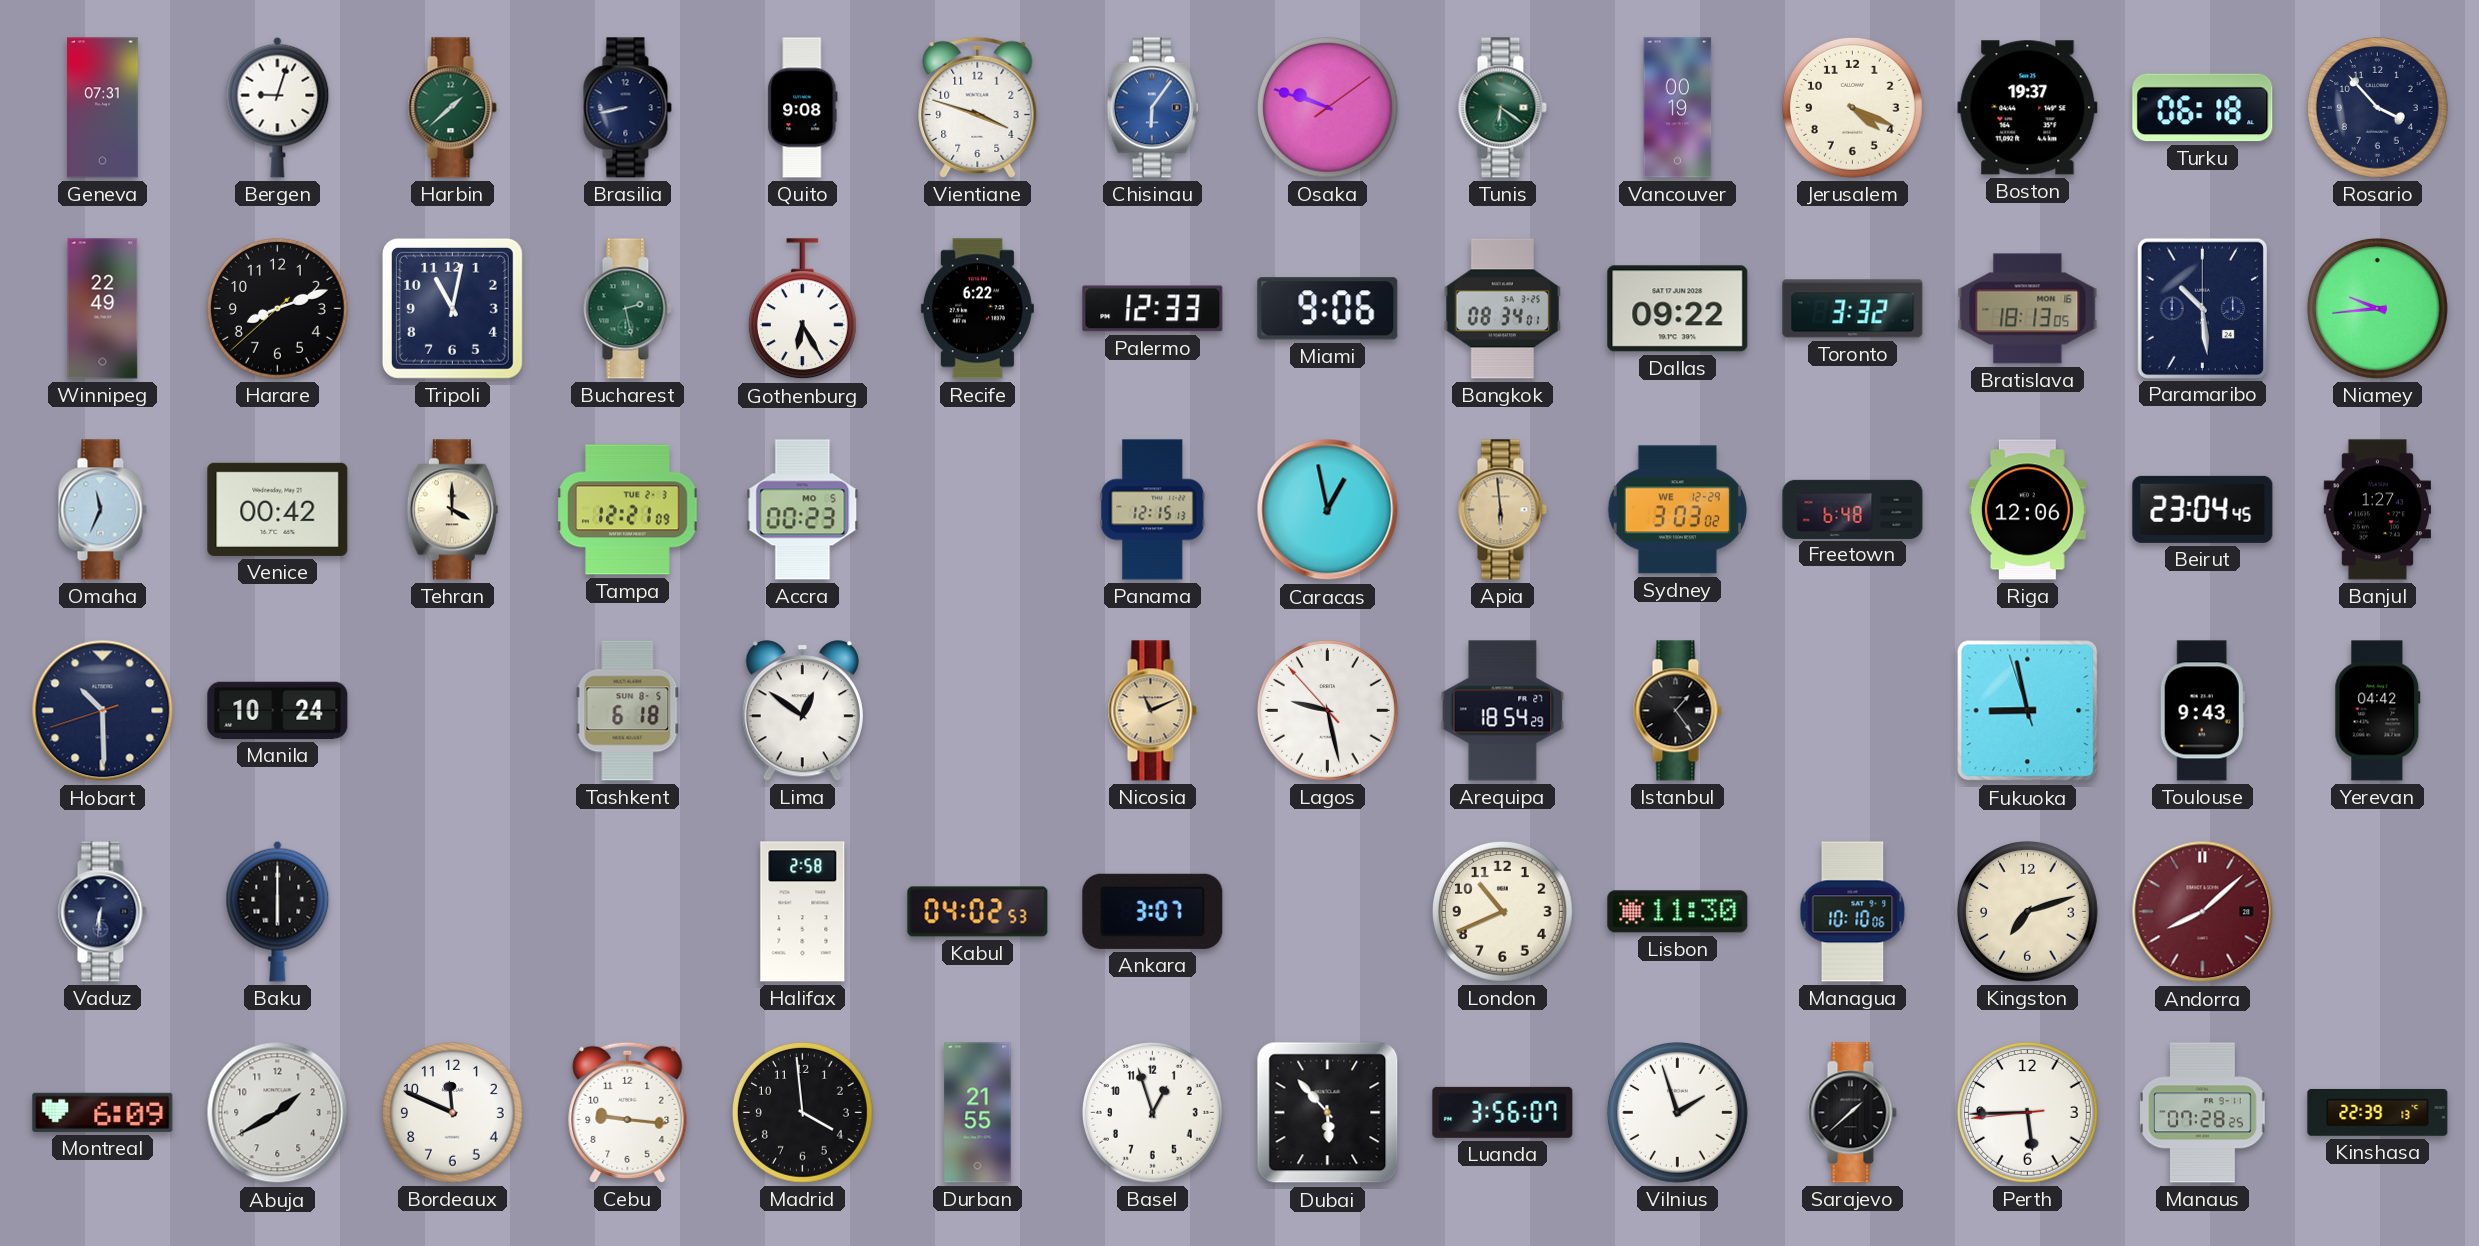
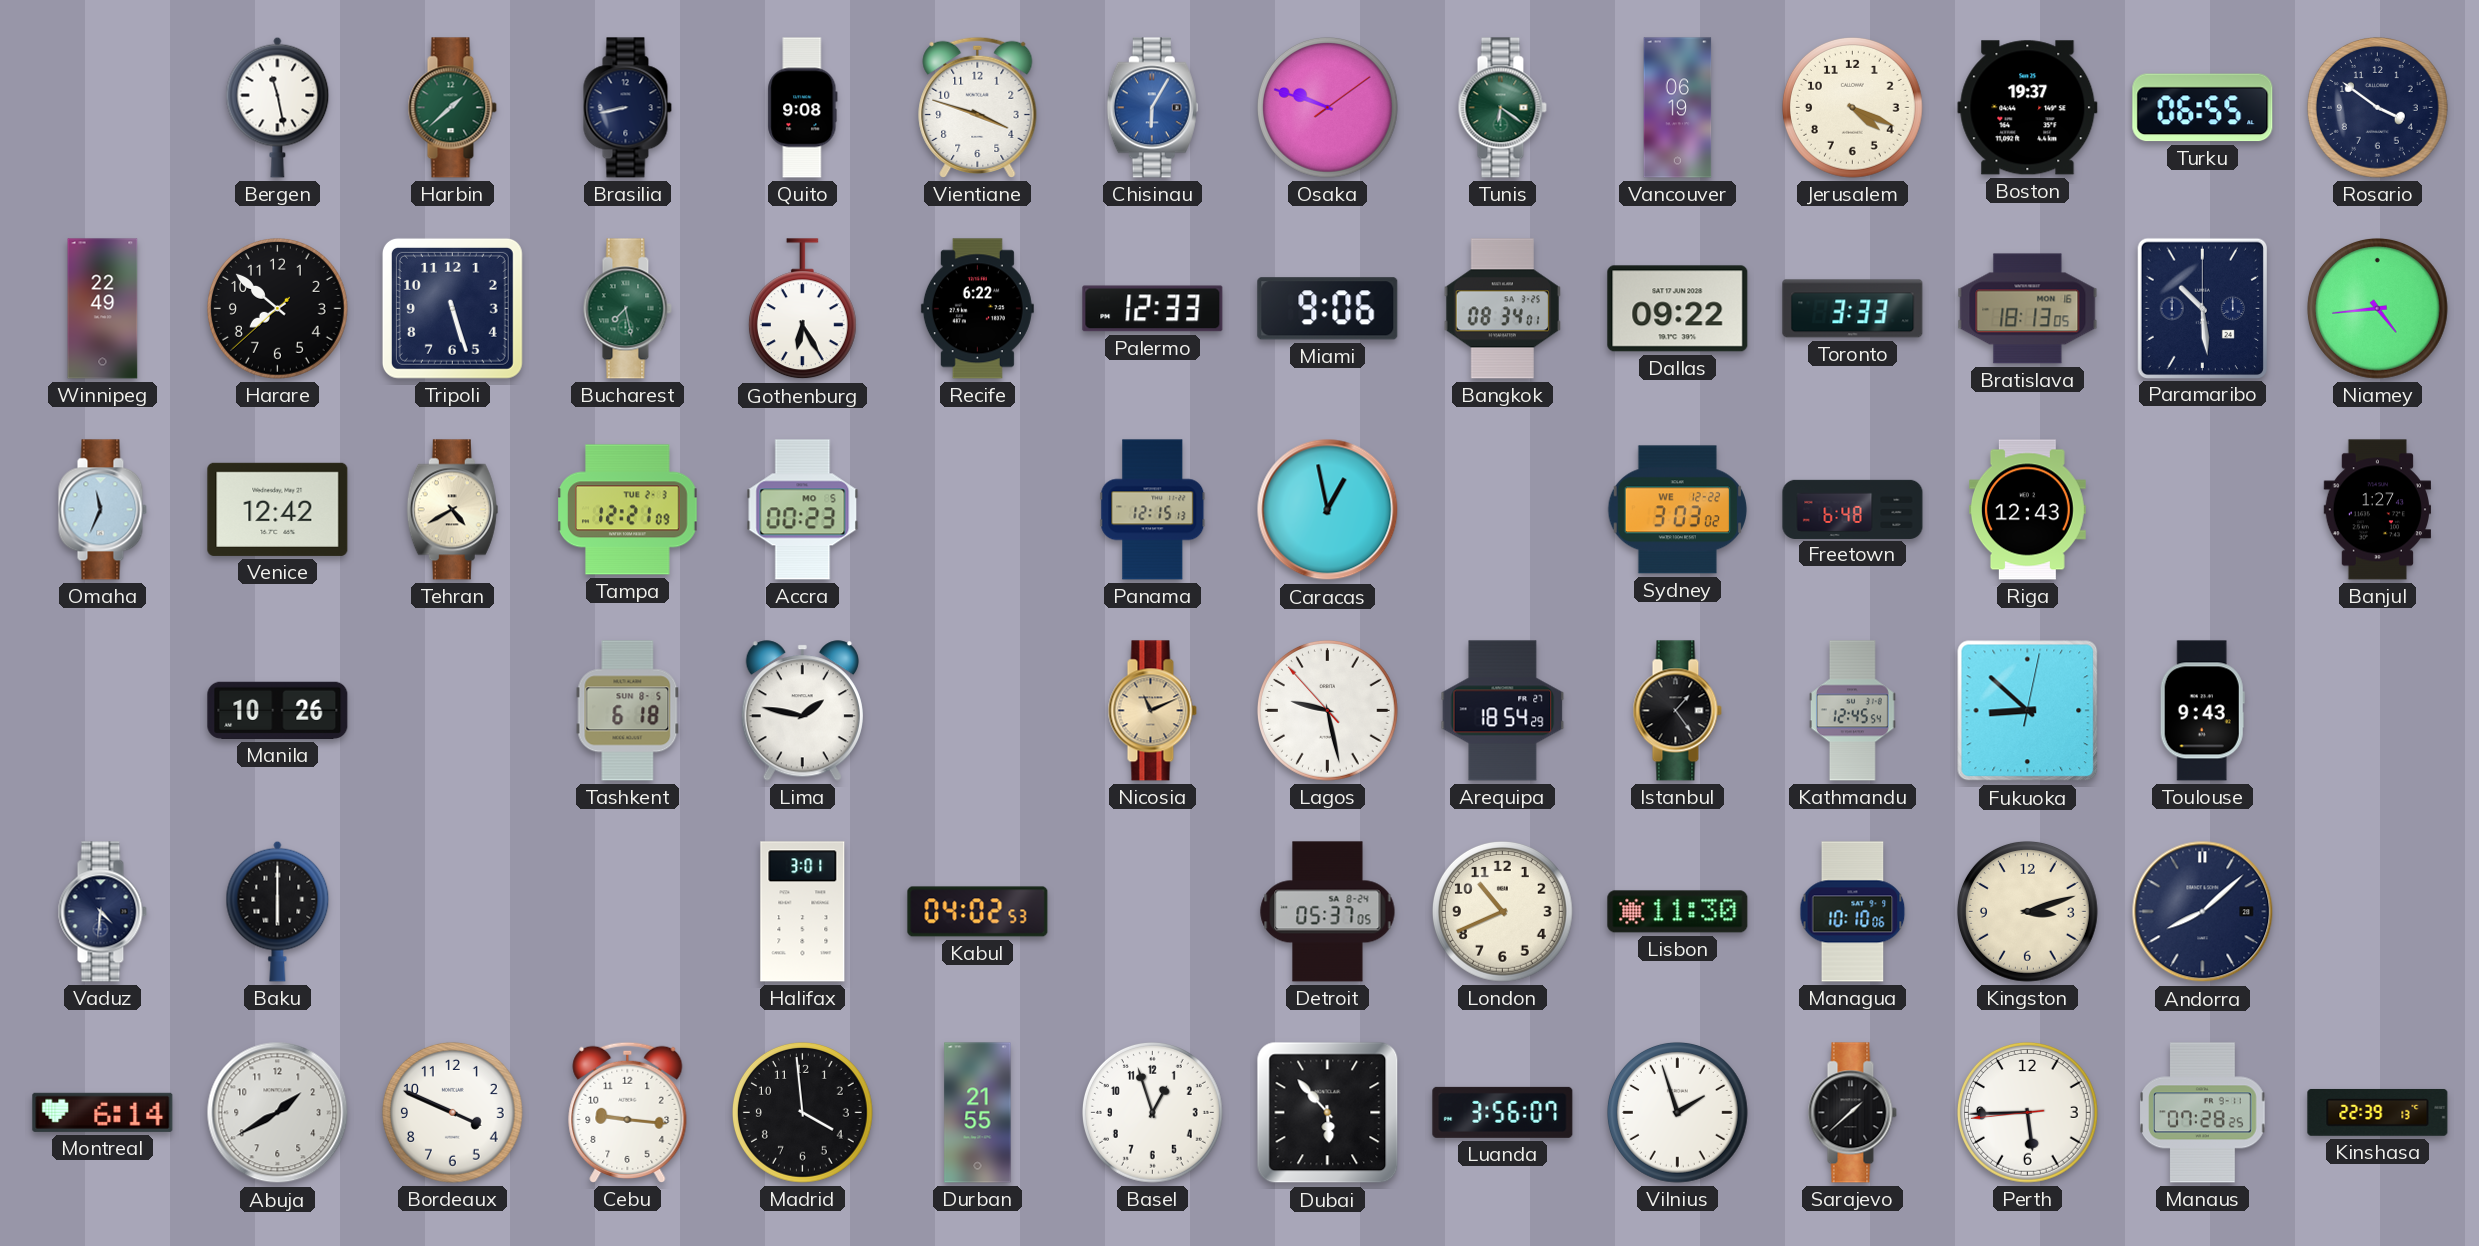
Geneva: 07:31 -> none
Bergen: 9:03 -> 11:28
Chisinau: 6:06 -> 6:05
Vancouver: 00:19 -> 06:19
Turku: 06:18 -> 06:55
Rosario: 3:53 -> 3:51
Harare: 8:11 -> 7:51
Tripoli: 11:02 -> 5:27
Bucharest: 2:28 -> 7:28
Toronto: 3:32 -> 3:33
Niamey: 9:44 -> 4:44
Venice: 00:42 -> 12:42
Tehran: 4:00 -> 4:40
Apia: 5:59 -> none
Sydney date: WE 12-29 -> WE 12-22
Riga: 12:06 -> 12:43
Beirut: 23:04 -> none
Hobart: 10:29 -> none
Manila: 10:24 -> 10:26
Lima: 12:51 -> 1:47
Kathmandu: none -> 12:45
Fukuoka: 8:57 -> 8:52
Yerevan: 04:42 -> none
Vaduz: 6:31 -> 4:31
Halifax: 2:58 -> 3:01
Ankara: 3:07 -> none
Detroit: none -> 05:37
Kingston: 7:12 -> 3:12
Andorra dial: burgundy -> navy
Montreal: 6:09 -> 6:14
Bordeaux: 11:49 -> 3:49
